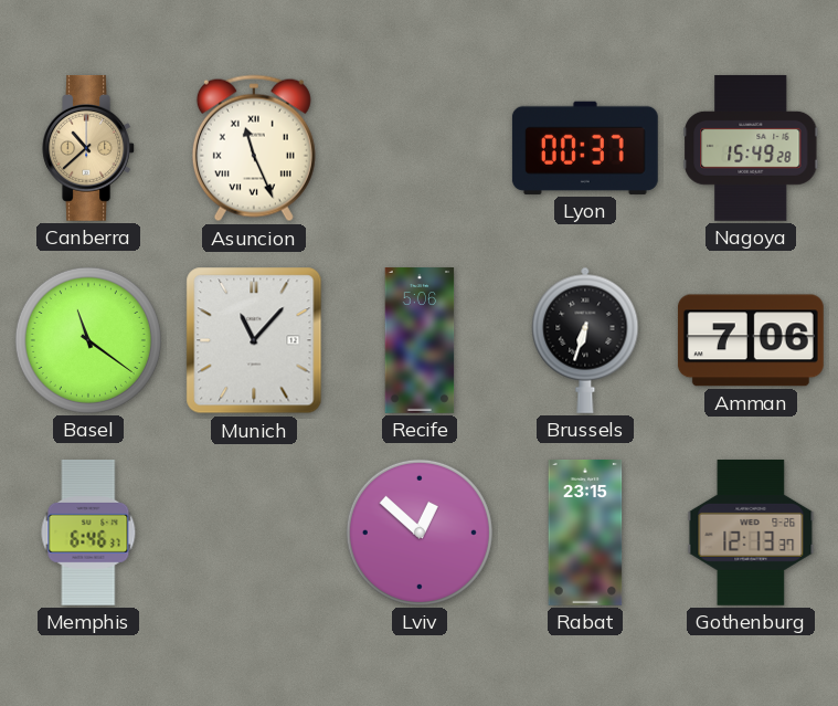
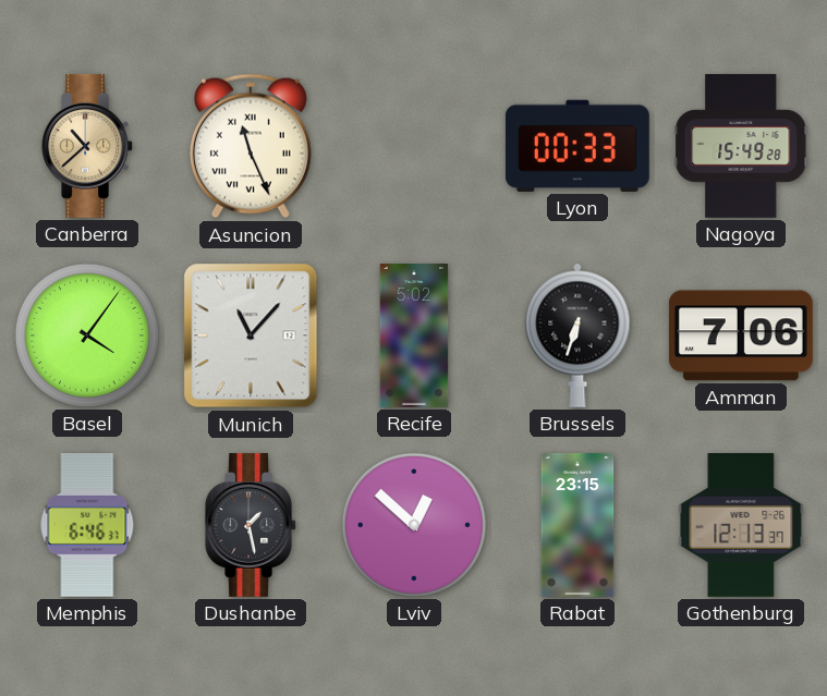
Lyon: 00:37 -> 00:33
Basel: 11:21 -> 4:06
Recife: 5:06 -> 5:02
Dushanbe: none -> 1:28
